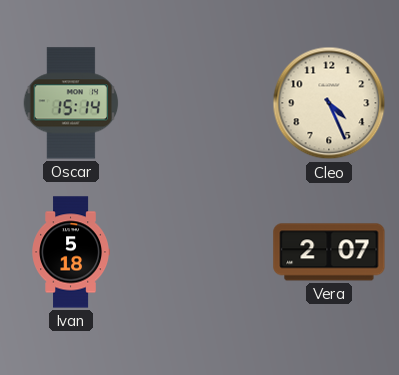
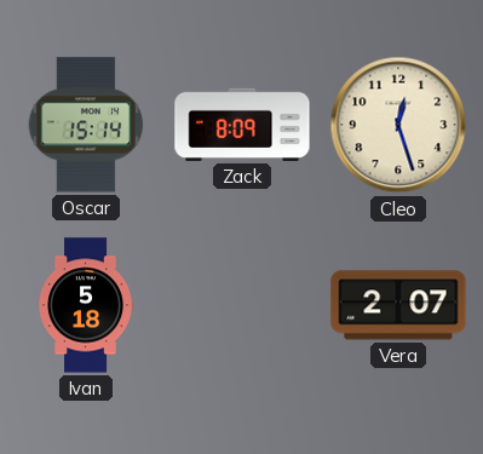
Zack: none -> 8:09
Cleo: 4:26 -> 12:27
